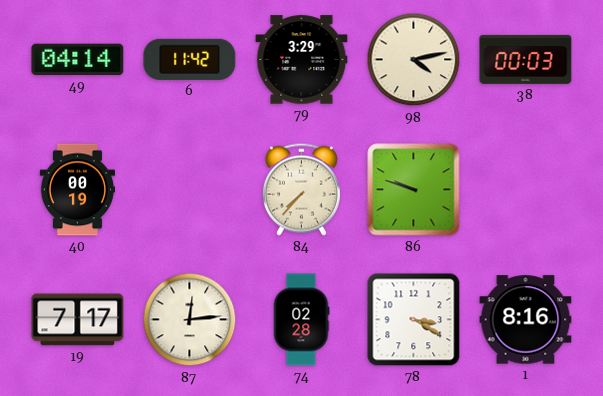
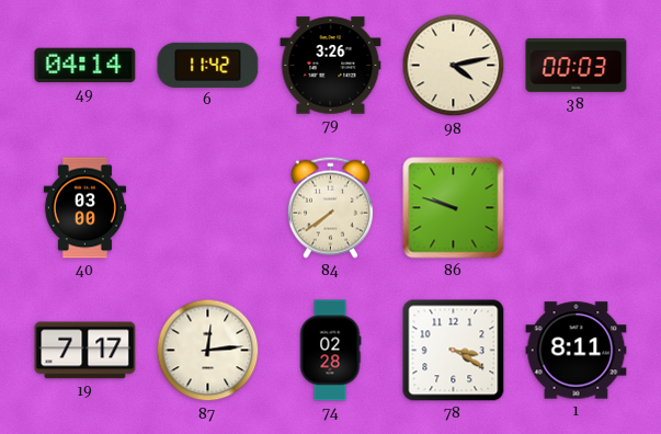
79: 3:29 -> 3:26
40: 00:19 -> 03:00
84: 7:37 -> 7:39
1: 8:16 -> 8:11
